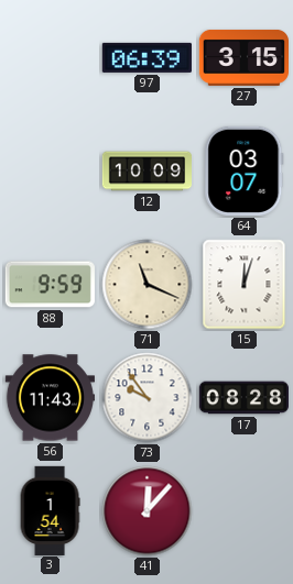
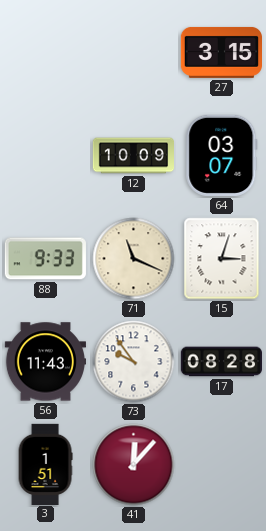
97: 06:39 -> none
88: 9:59 -> 9:33
15: 12:03 -> 3:03
3: 1:54 -> 1:51
